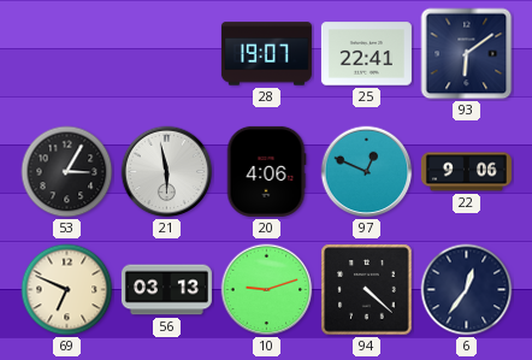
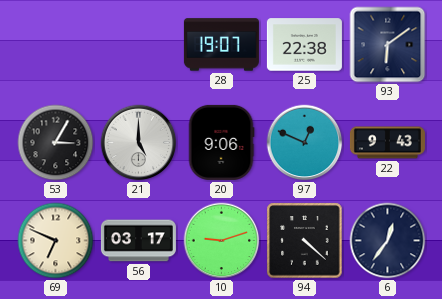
25: 22:41 -> 22:38
21: 5:58 -> 5:00
20: 4:06 -> 9:06
22: 9:06 -> 9:43
56: 03:13 -> 03:17
